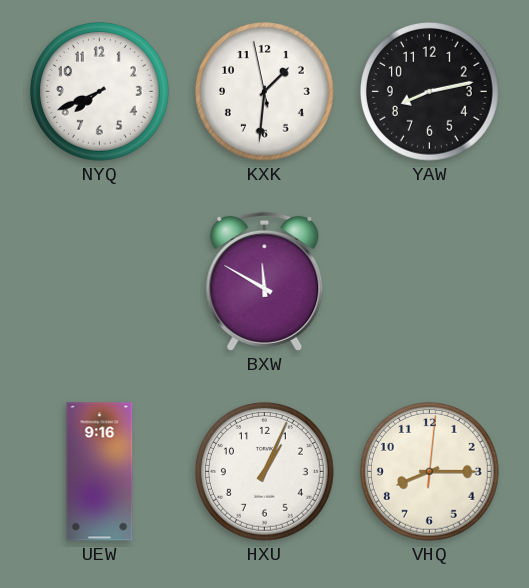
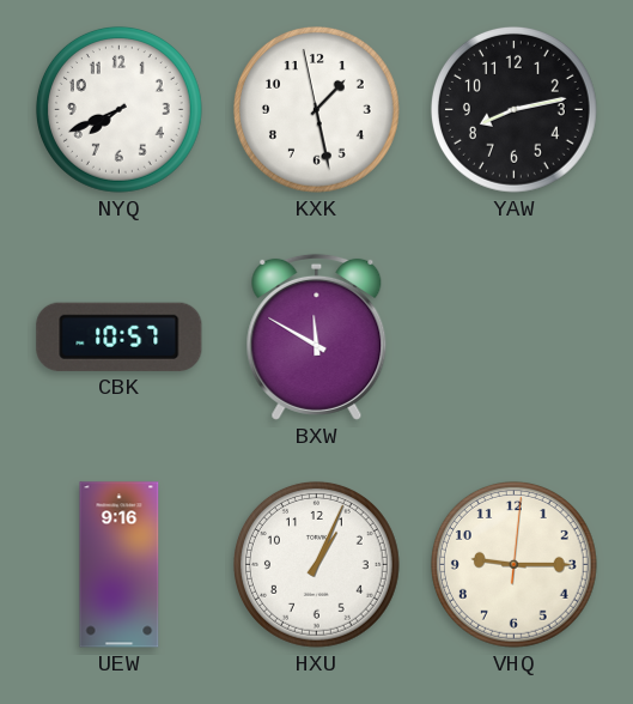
KXK: 1:30 -> 1:27
CBK: none -> 10:57
VHQ: 8:15 -> 9:15
